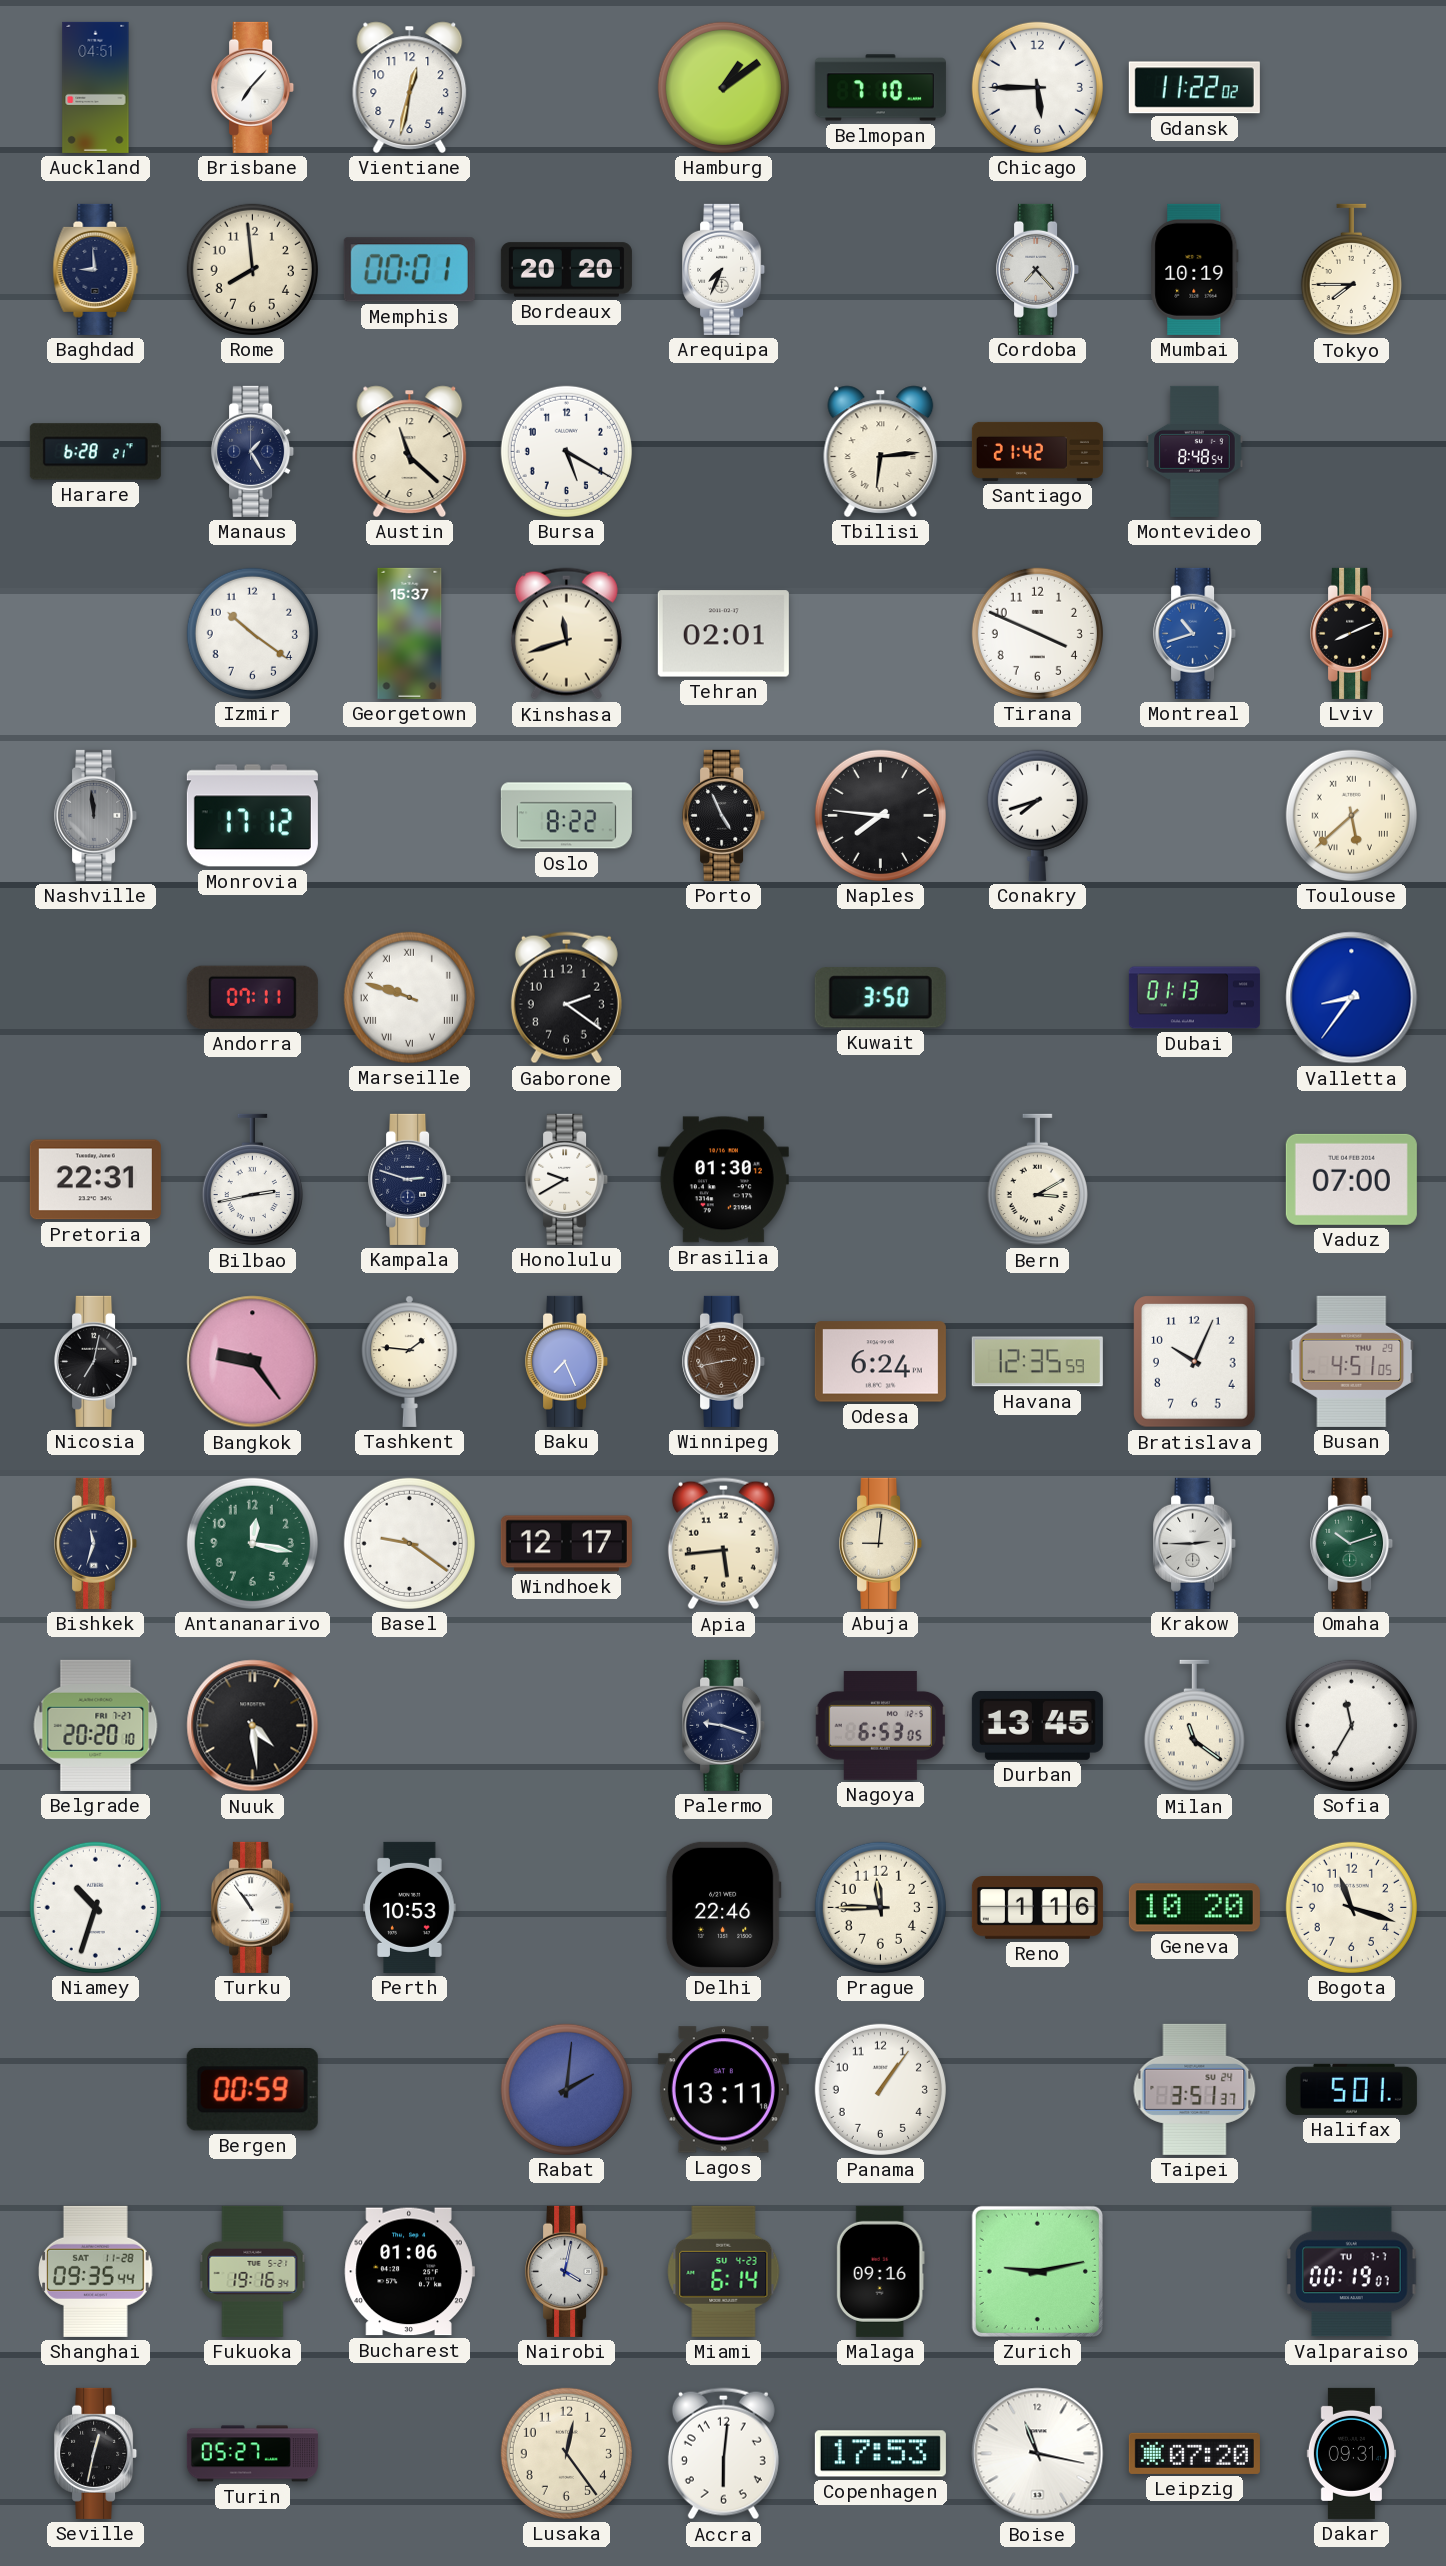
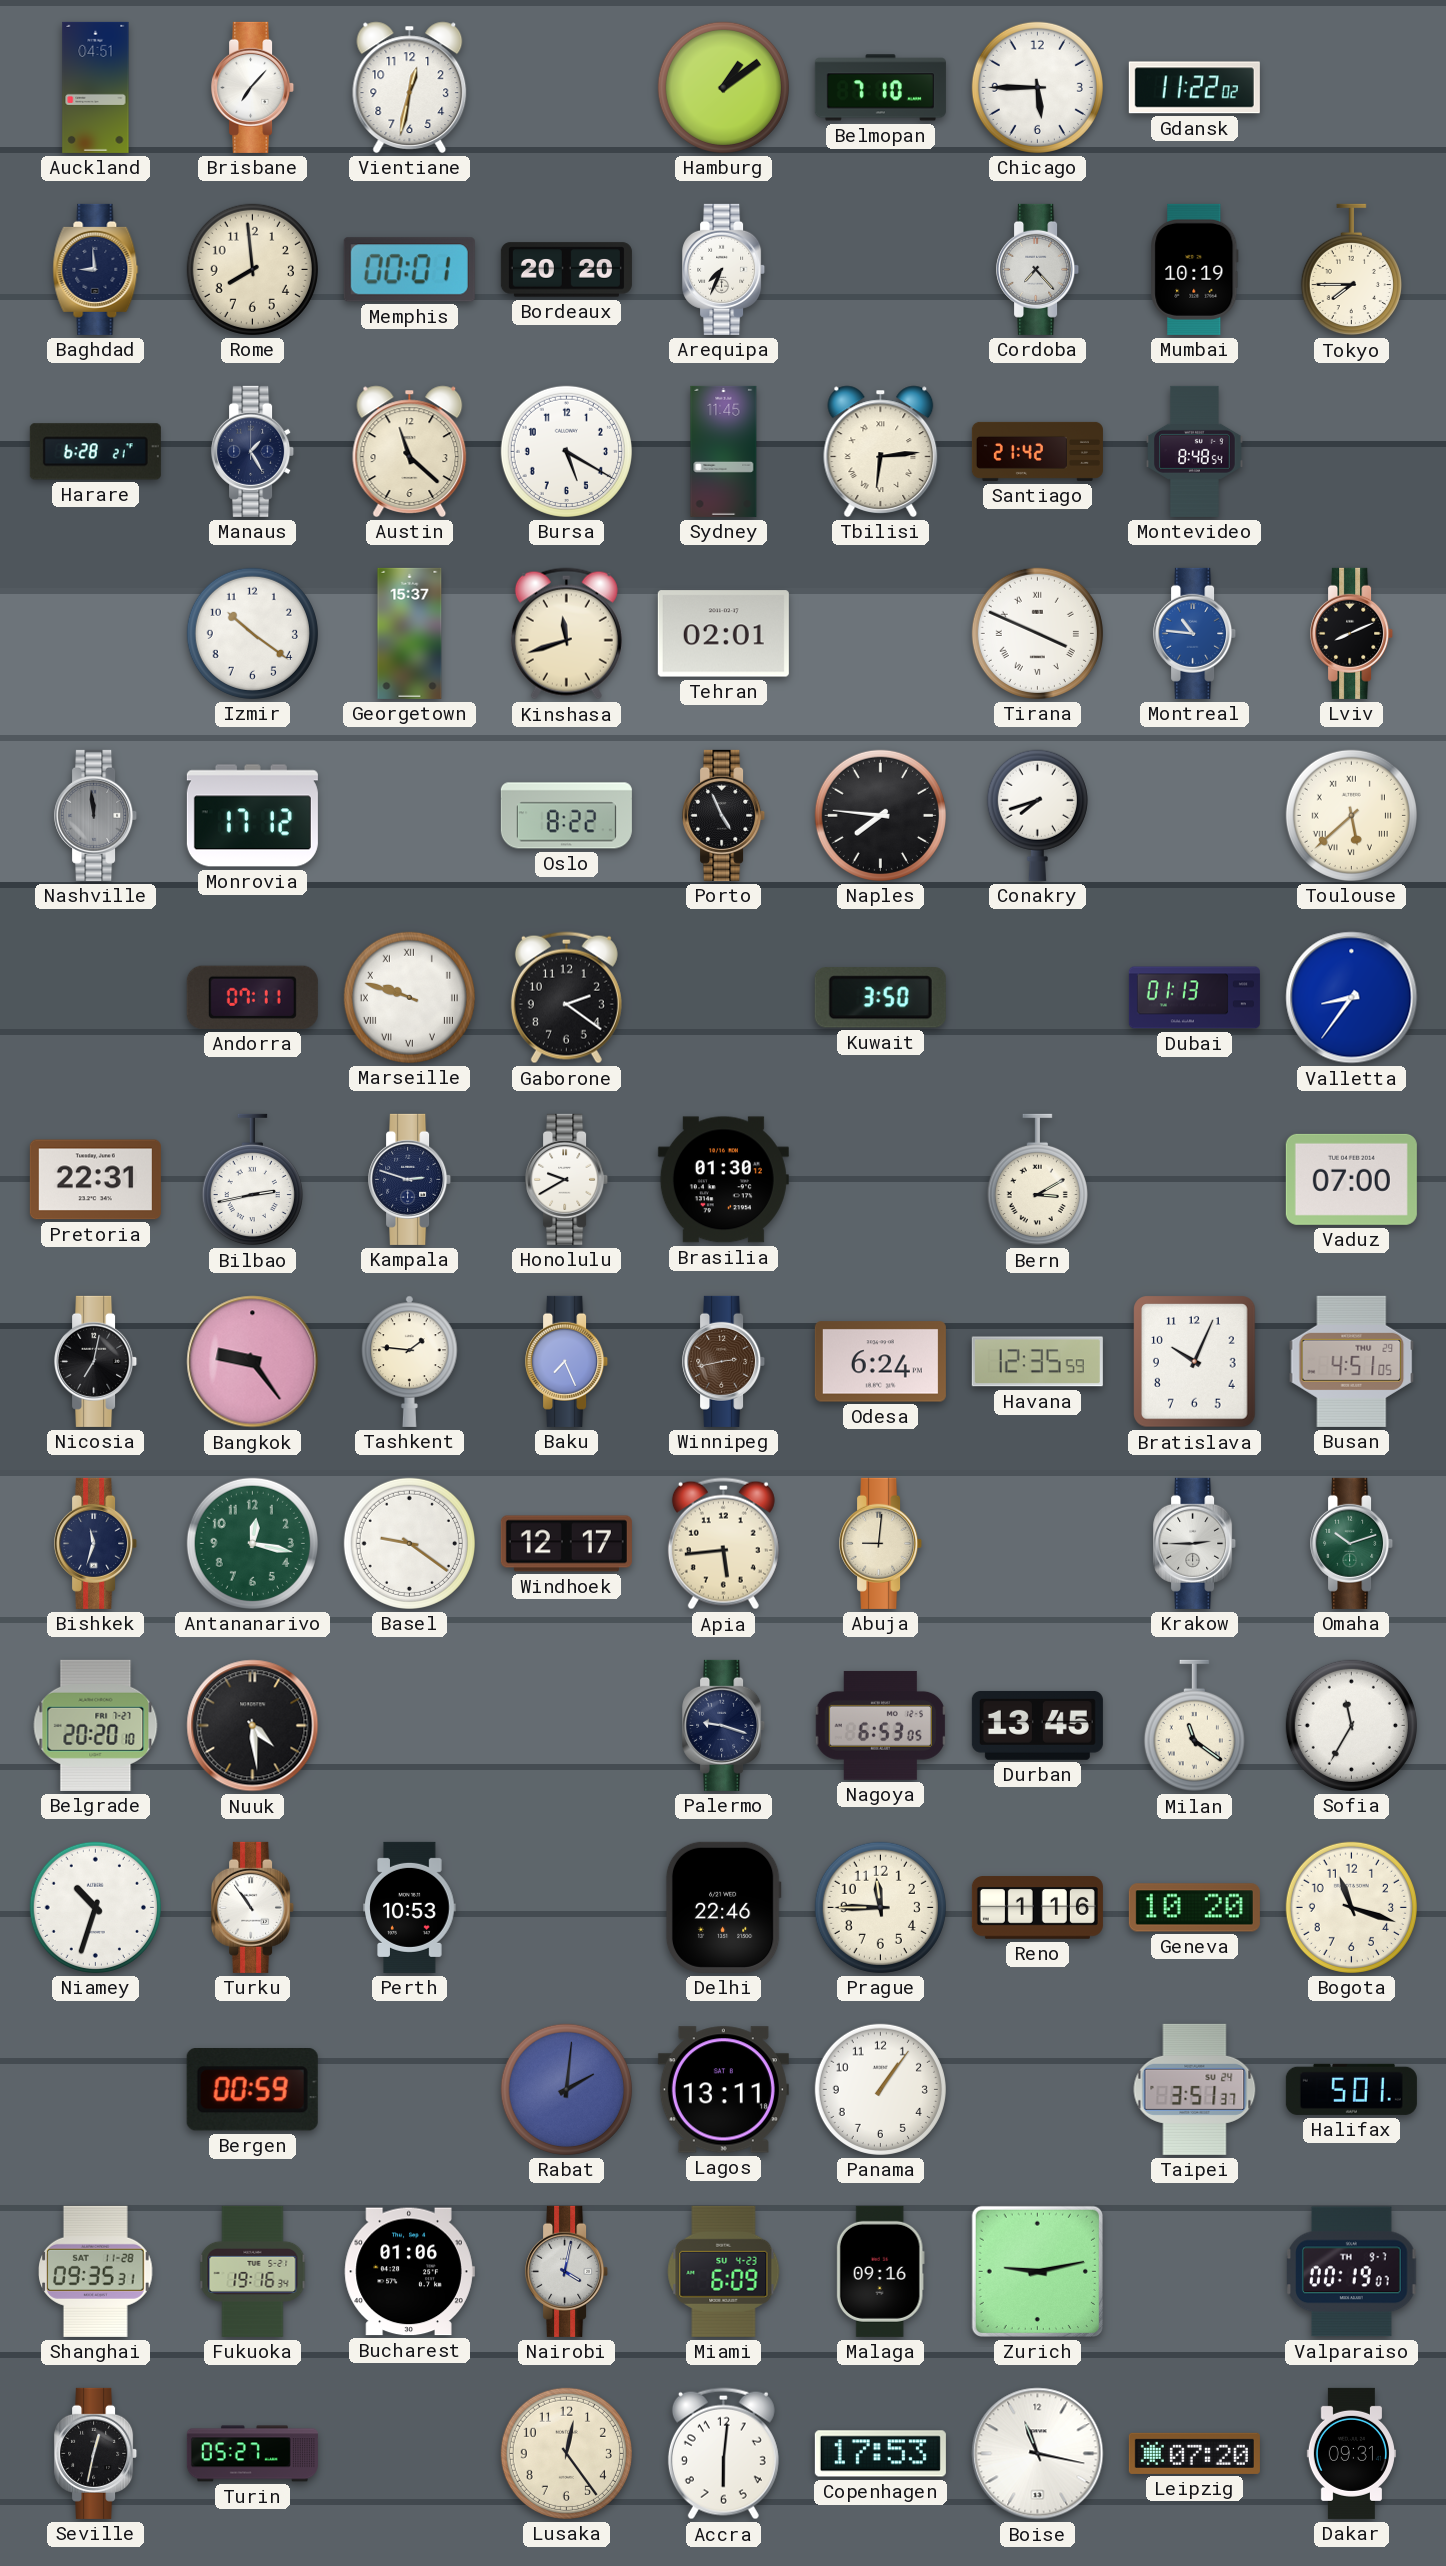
Sydney: none -> 11:45
Tirana numerals: Arabic -> Roman
Montreal: 10:42 -> 10:46
Shanghai: 09:35:44 -> 09:35:31
Miami: 6:14 -> 6:09
Valparaiso date: TU 7-7 -> TH 9-7
